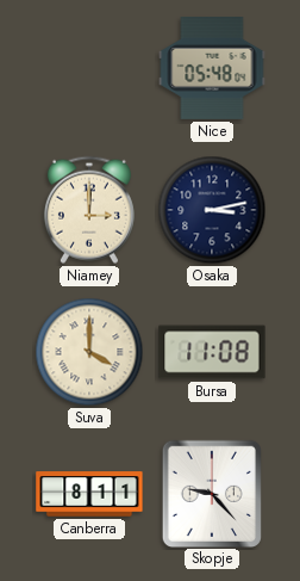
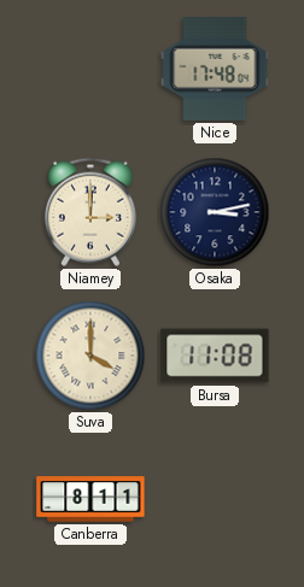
Nice: 05:48 -> 17:48
Skopje: 9:23 -> none
